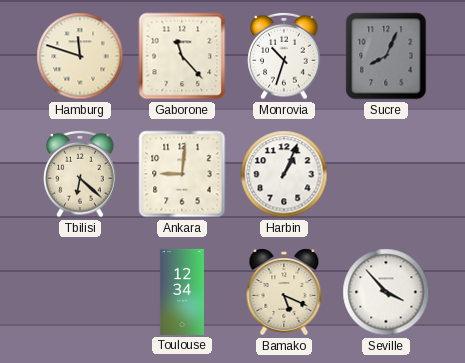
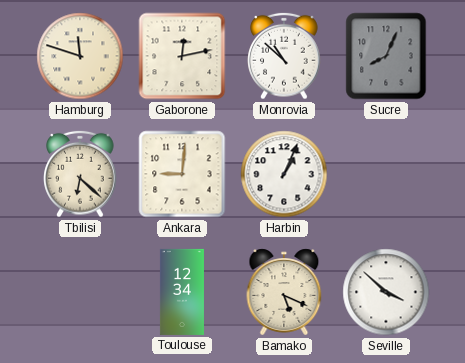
Gaborone: 11:23 -> 12:13
Monrovia: 10:33 -> 10:52
Seville: 3:53 -> 3:52
